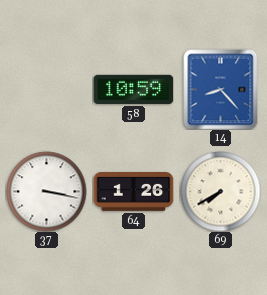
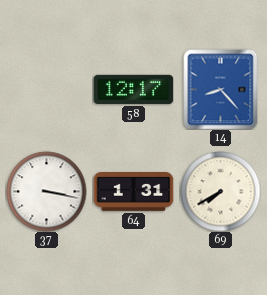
58: 10:59 -> 12:17
64: 1:26 -> 1:31
